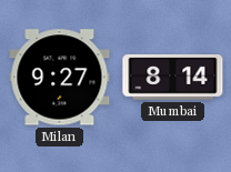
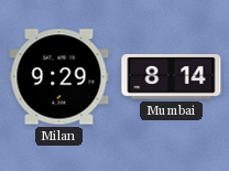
Milan: 9:27 -> 9:29
